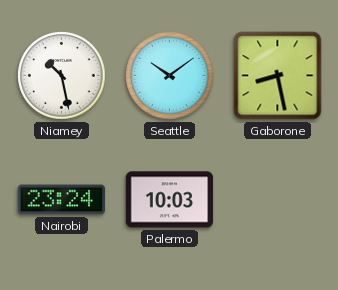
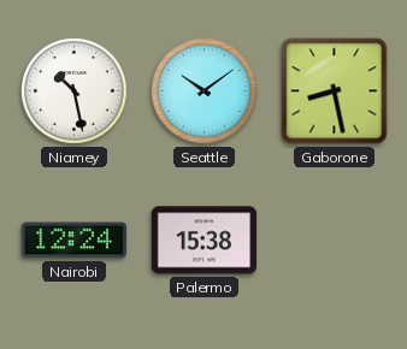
Nairobi: 23:24 -> 12:24
Palermo: 10:03 -> 15:38
